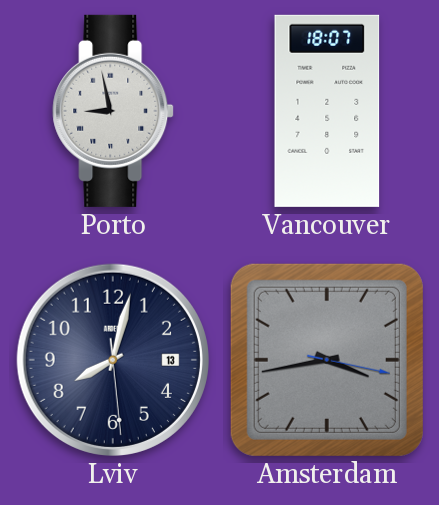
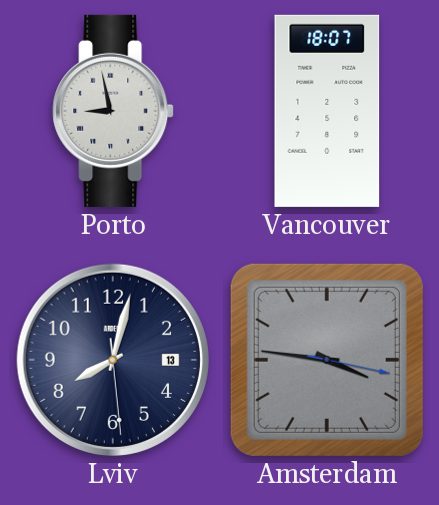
Amsterdam: 3:43 -> 3:46
